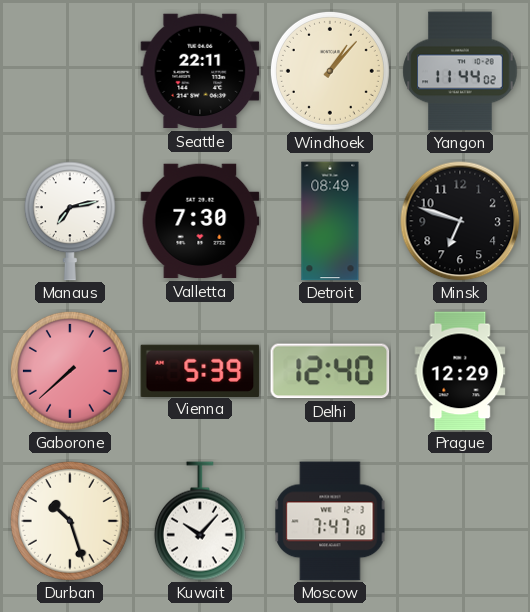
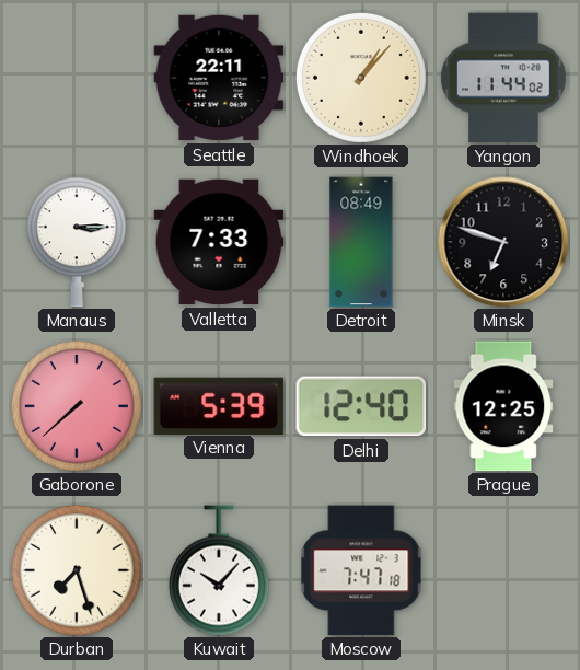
Manaus: 7:13 -> 3:15
Valletta: 7:30 -> 7:33
Prague: 12:29 -> 12:25
Durban: 10:27 -> 7:27
